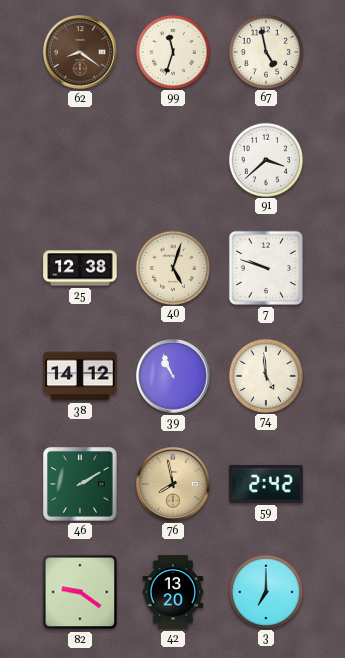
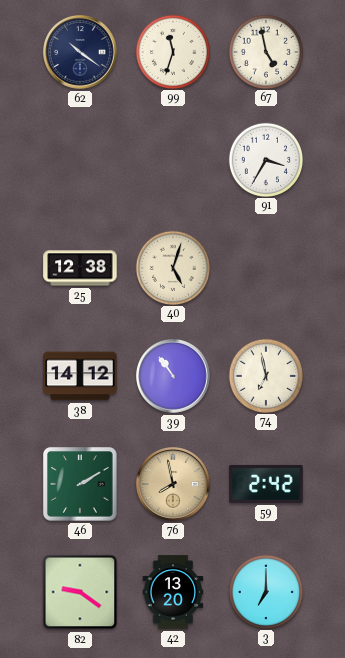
62: 8:21 -> 10:21
62 dial: brown -> navy
91: 3:38 -> 3:35
7: 9:48 -> none
39: 10:56 -> 10:54
74: 4:59 -> 6:58
